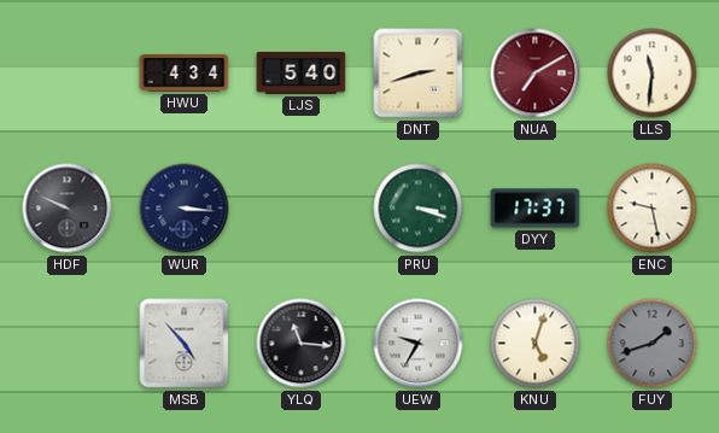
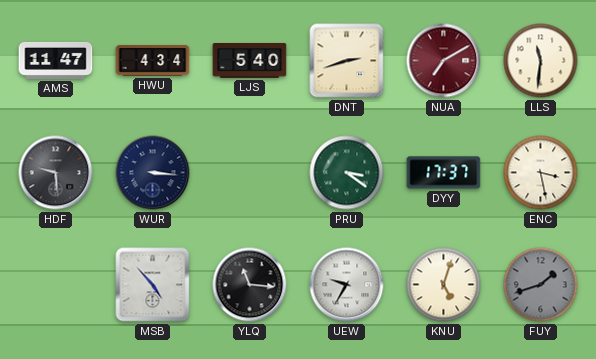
AMS: none -> 11:47
HDF: 9:49 -> 9:29
PRU: 3:18 -> 3:21
ENC: 9:28 -> 3:28
